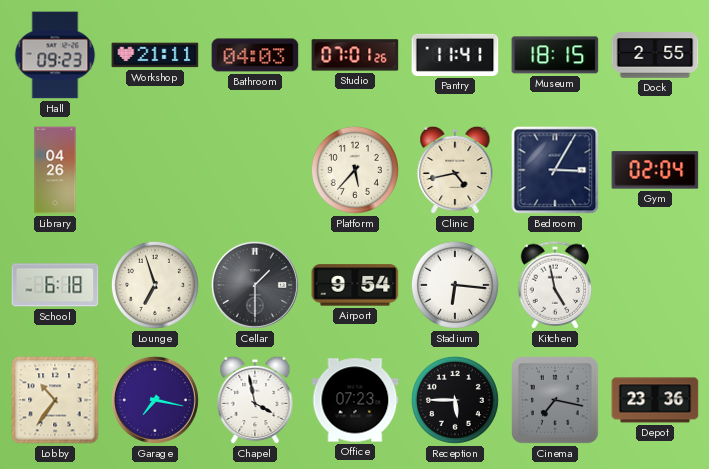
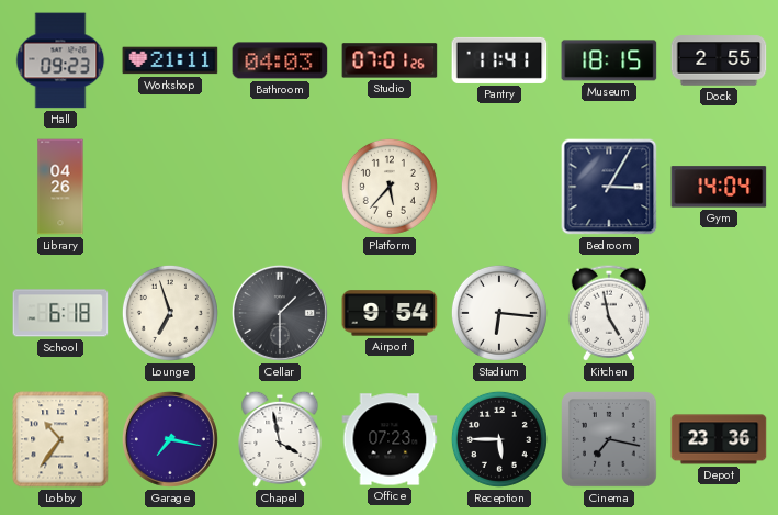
Clinic: 4:43 -> none
Gym: 02:04 -> 14:04
